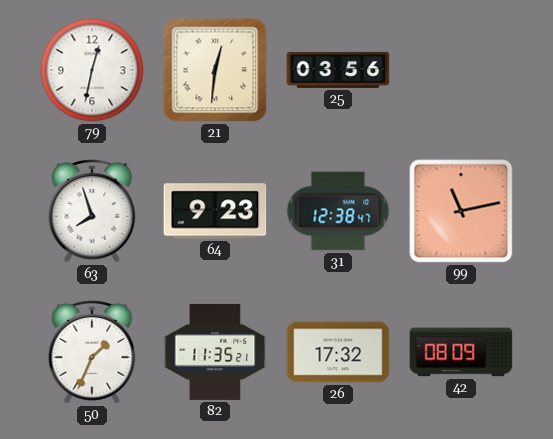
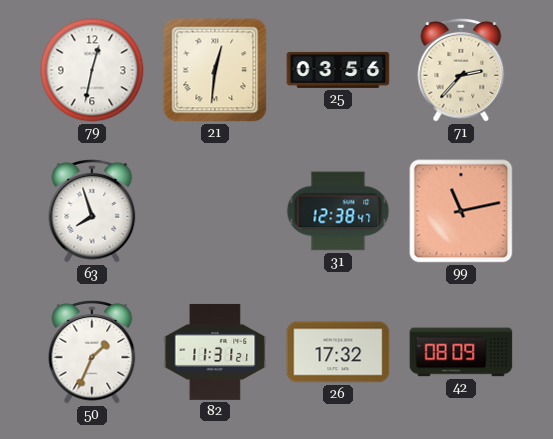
71: none -> 2:37
64: 9:23 -> none
82: 11:35 -> 11:31
